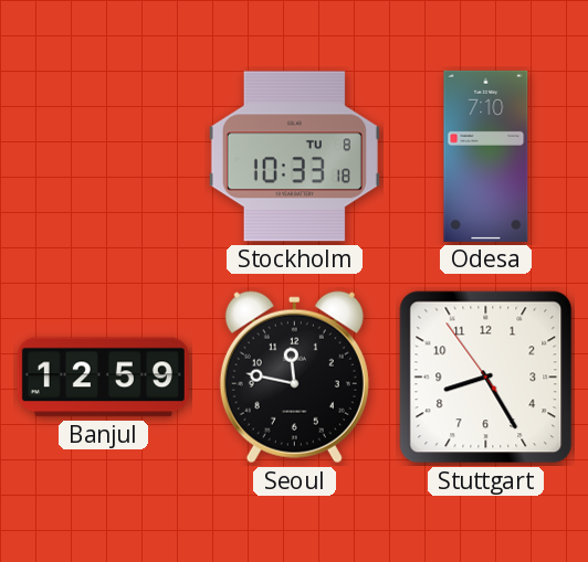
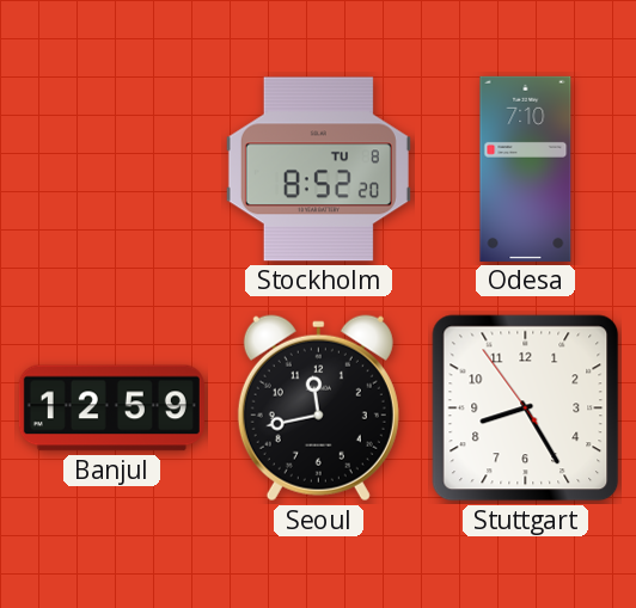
Stockholm: 10:33 -> 8:52
Seoul: 11:47 -> 11:43
